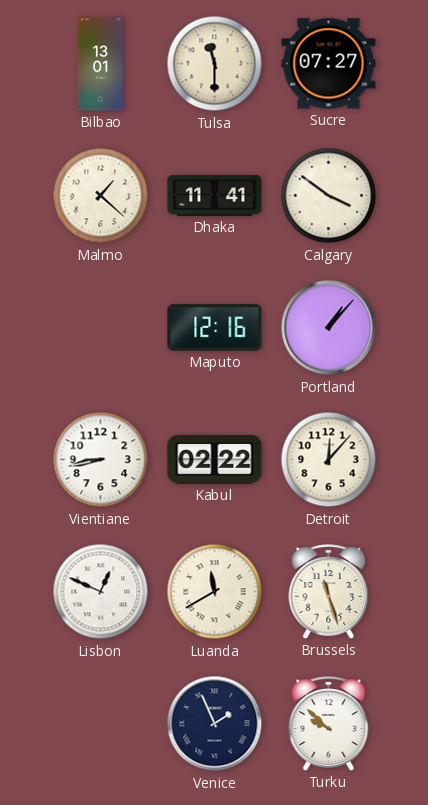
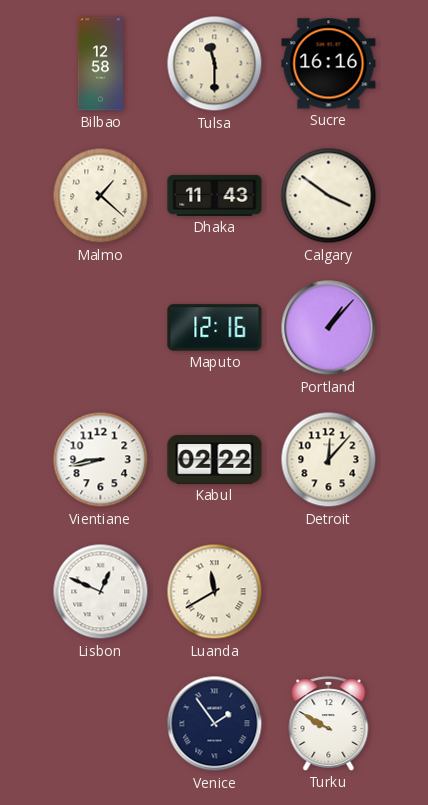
Bilbao: 13:01 -> 12:58
Sucre: 07:27 -> 16:16
Dhaka: 11:41 -> 11:43
Brussels: 11:27 -> none
Venice: 1:56 -> 1:54
Turku: 9:52 -> 9:50
